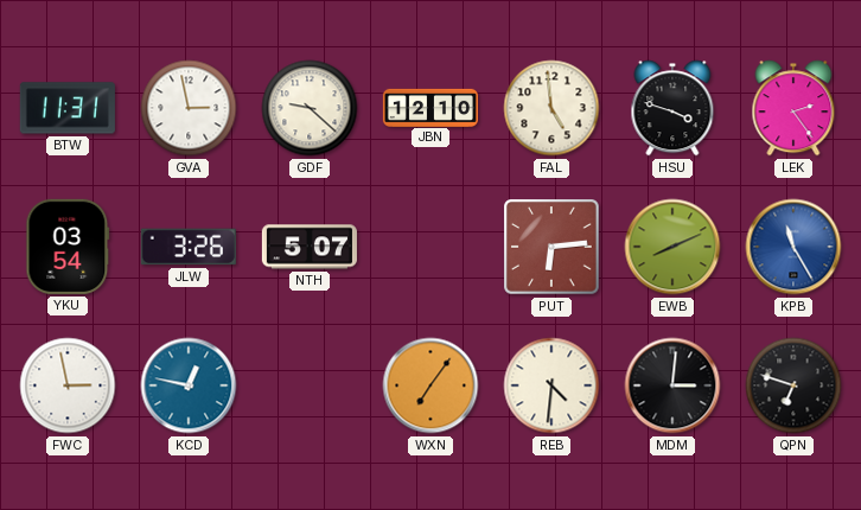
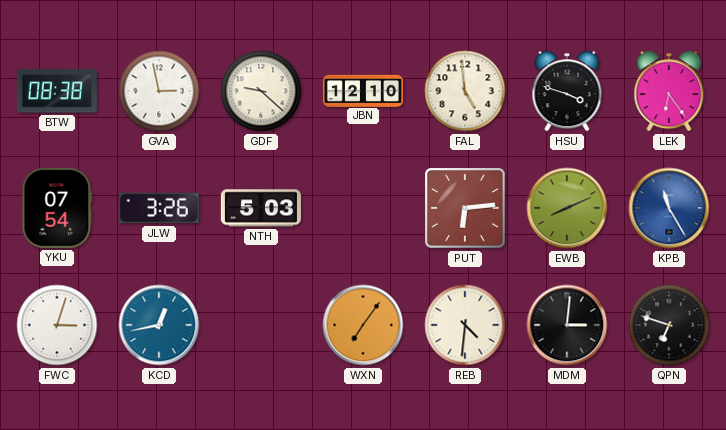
BTW: 11:31 -> 08:38
LEK: 2:24 -> 6:24
YKU: 03:54 -> 07:54
NTH: 5:07 -> 5:03
FWC: 2:58 -> 3:03
KCD: 12:47 -> 12:43
